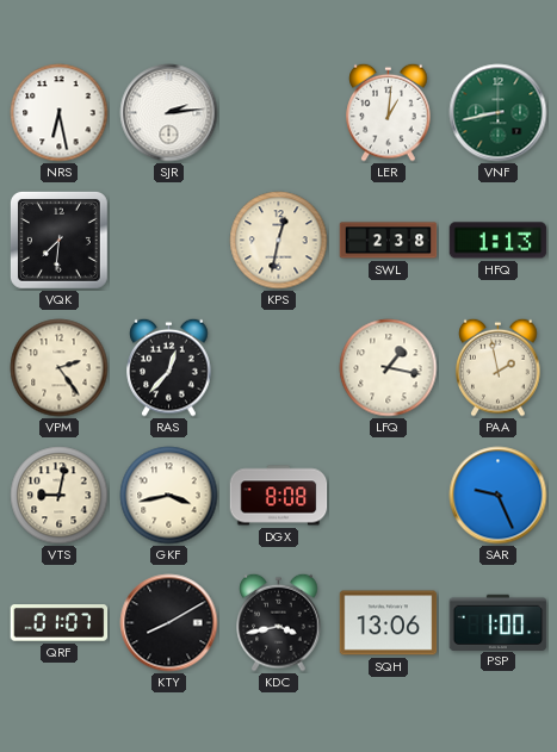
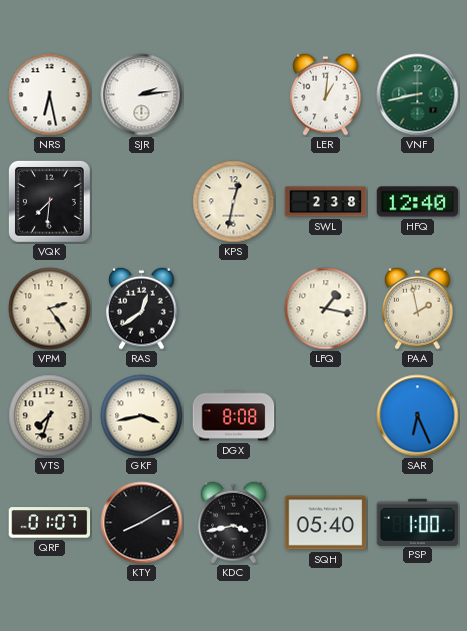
HFQ: 1:13 -> 12:40
RAS: 12:37 -> 12:39
VTS: 9:02 -> 7:33
SAR: 9:26 -> 6:26
SQH: 13:06 -> 05:40
